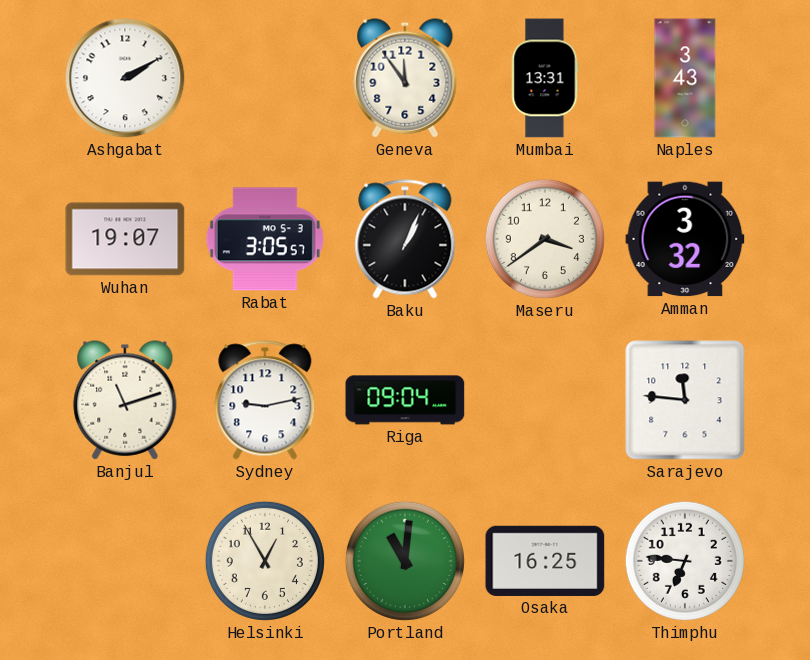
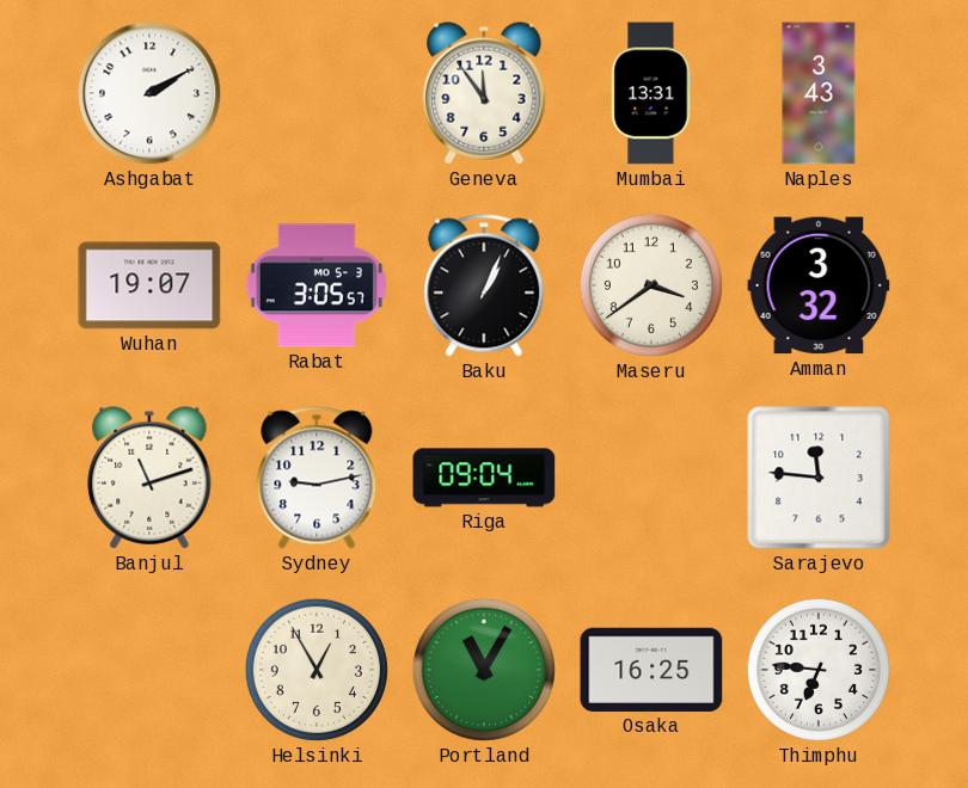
Portland: 11:01 -> 11:05
